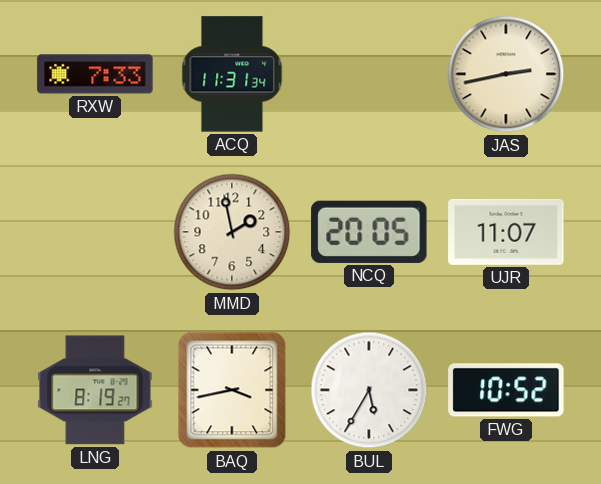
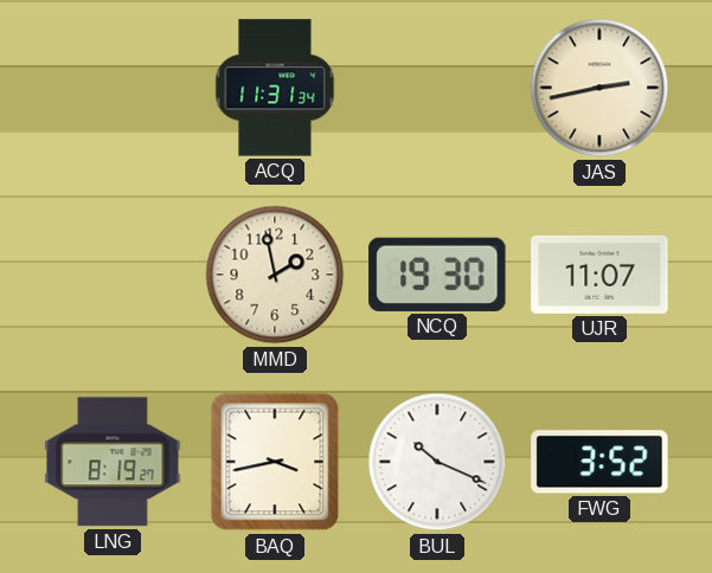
RXW: 7:33 -> none
NCQ: 20:05 -> 19:30
BUL: 5:35 -> 10:19
FWG: 10:52 -> 3:52
